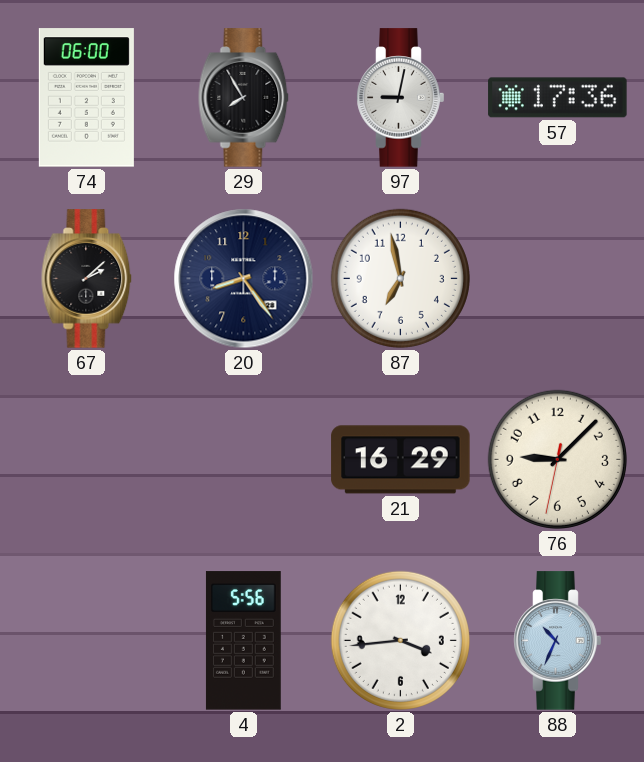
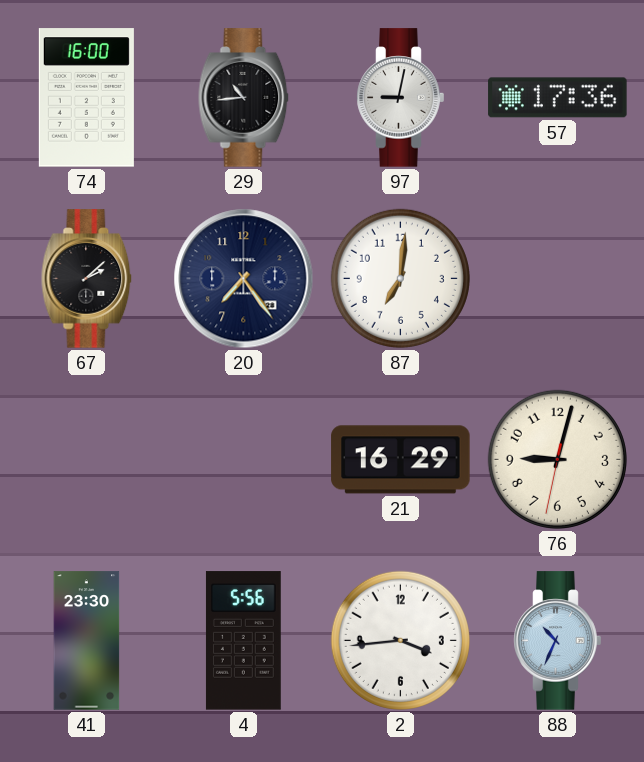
74: 06:00 -> 16:00
29: 7:55 -> 10:44
20: 8:24 -> 7:24
87: 6:58 -> 7:01
76: 9:07 -> 9:02
41: none -> 23:30
